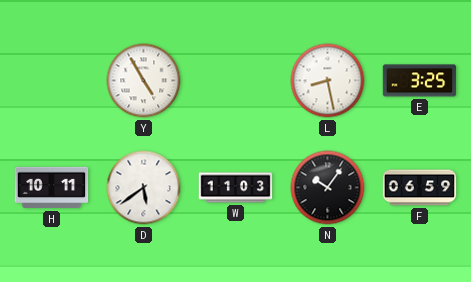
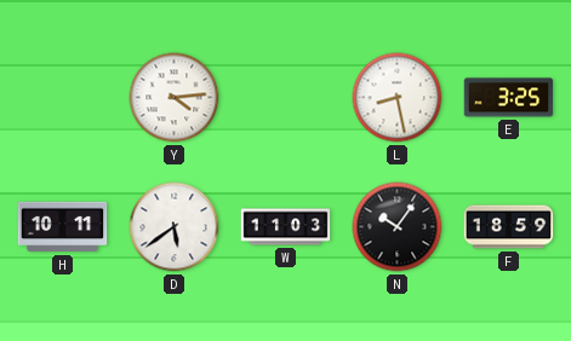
Y: 4:55 -> 4:14
F: 06:59 -> 18:59
